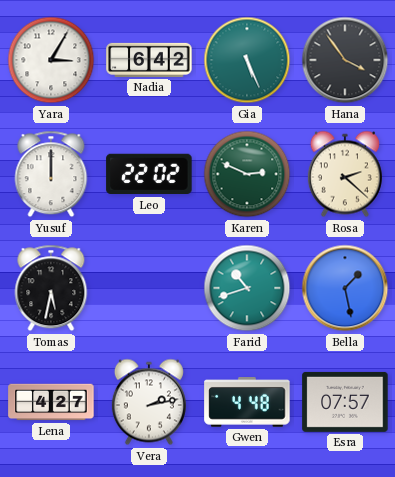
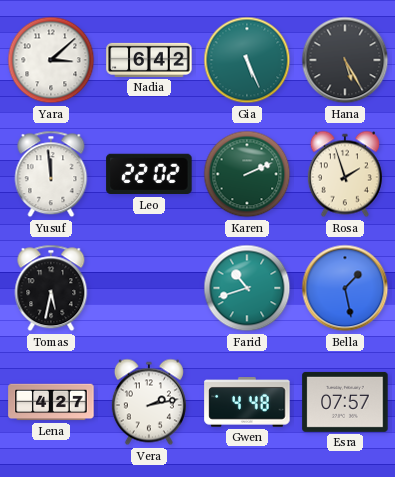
Yara: 3:05 -> 3:08
Hana: 3:54 -> 5:25
Yusuf: 12:00 -> 11:59
Karen: 2:49 -> 2:11
Rosa: 2:22 -> 1:57
